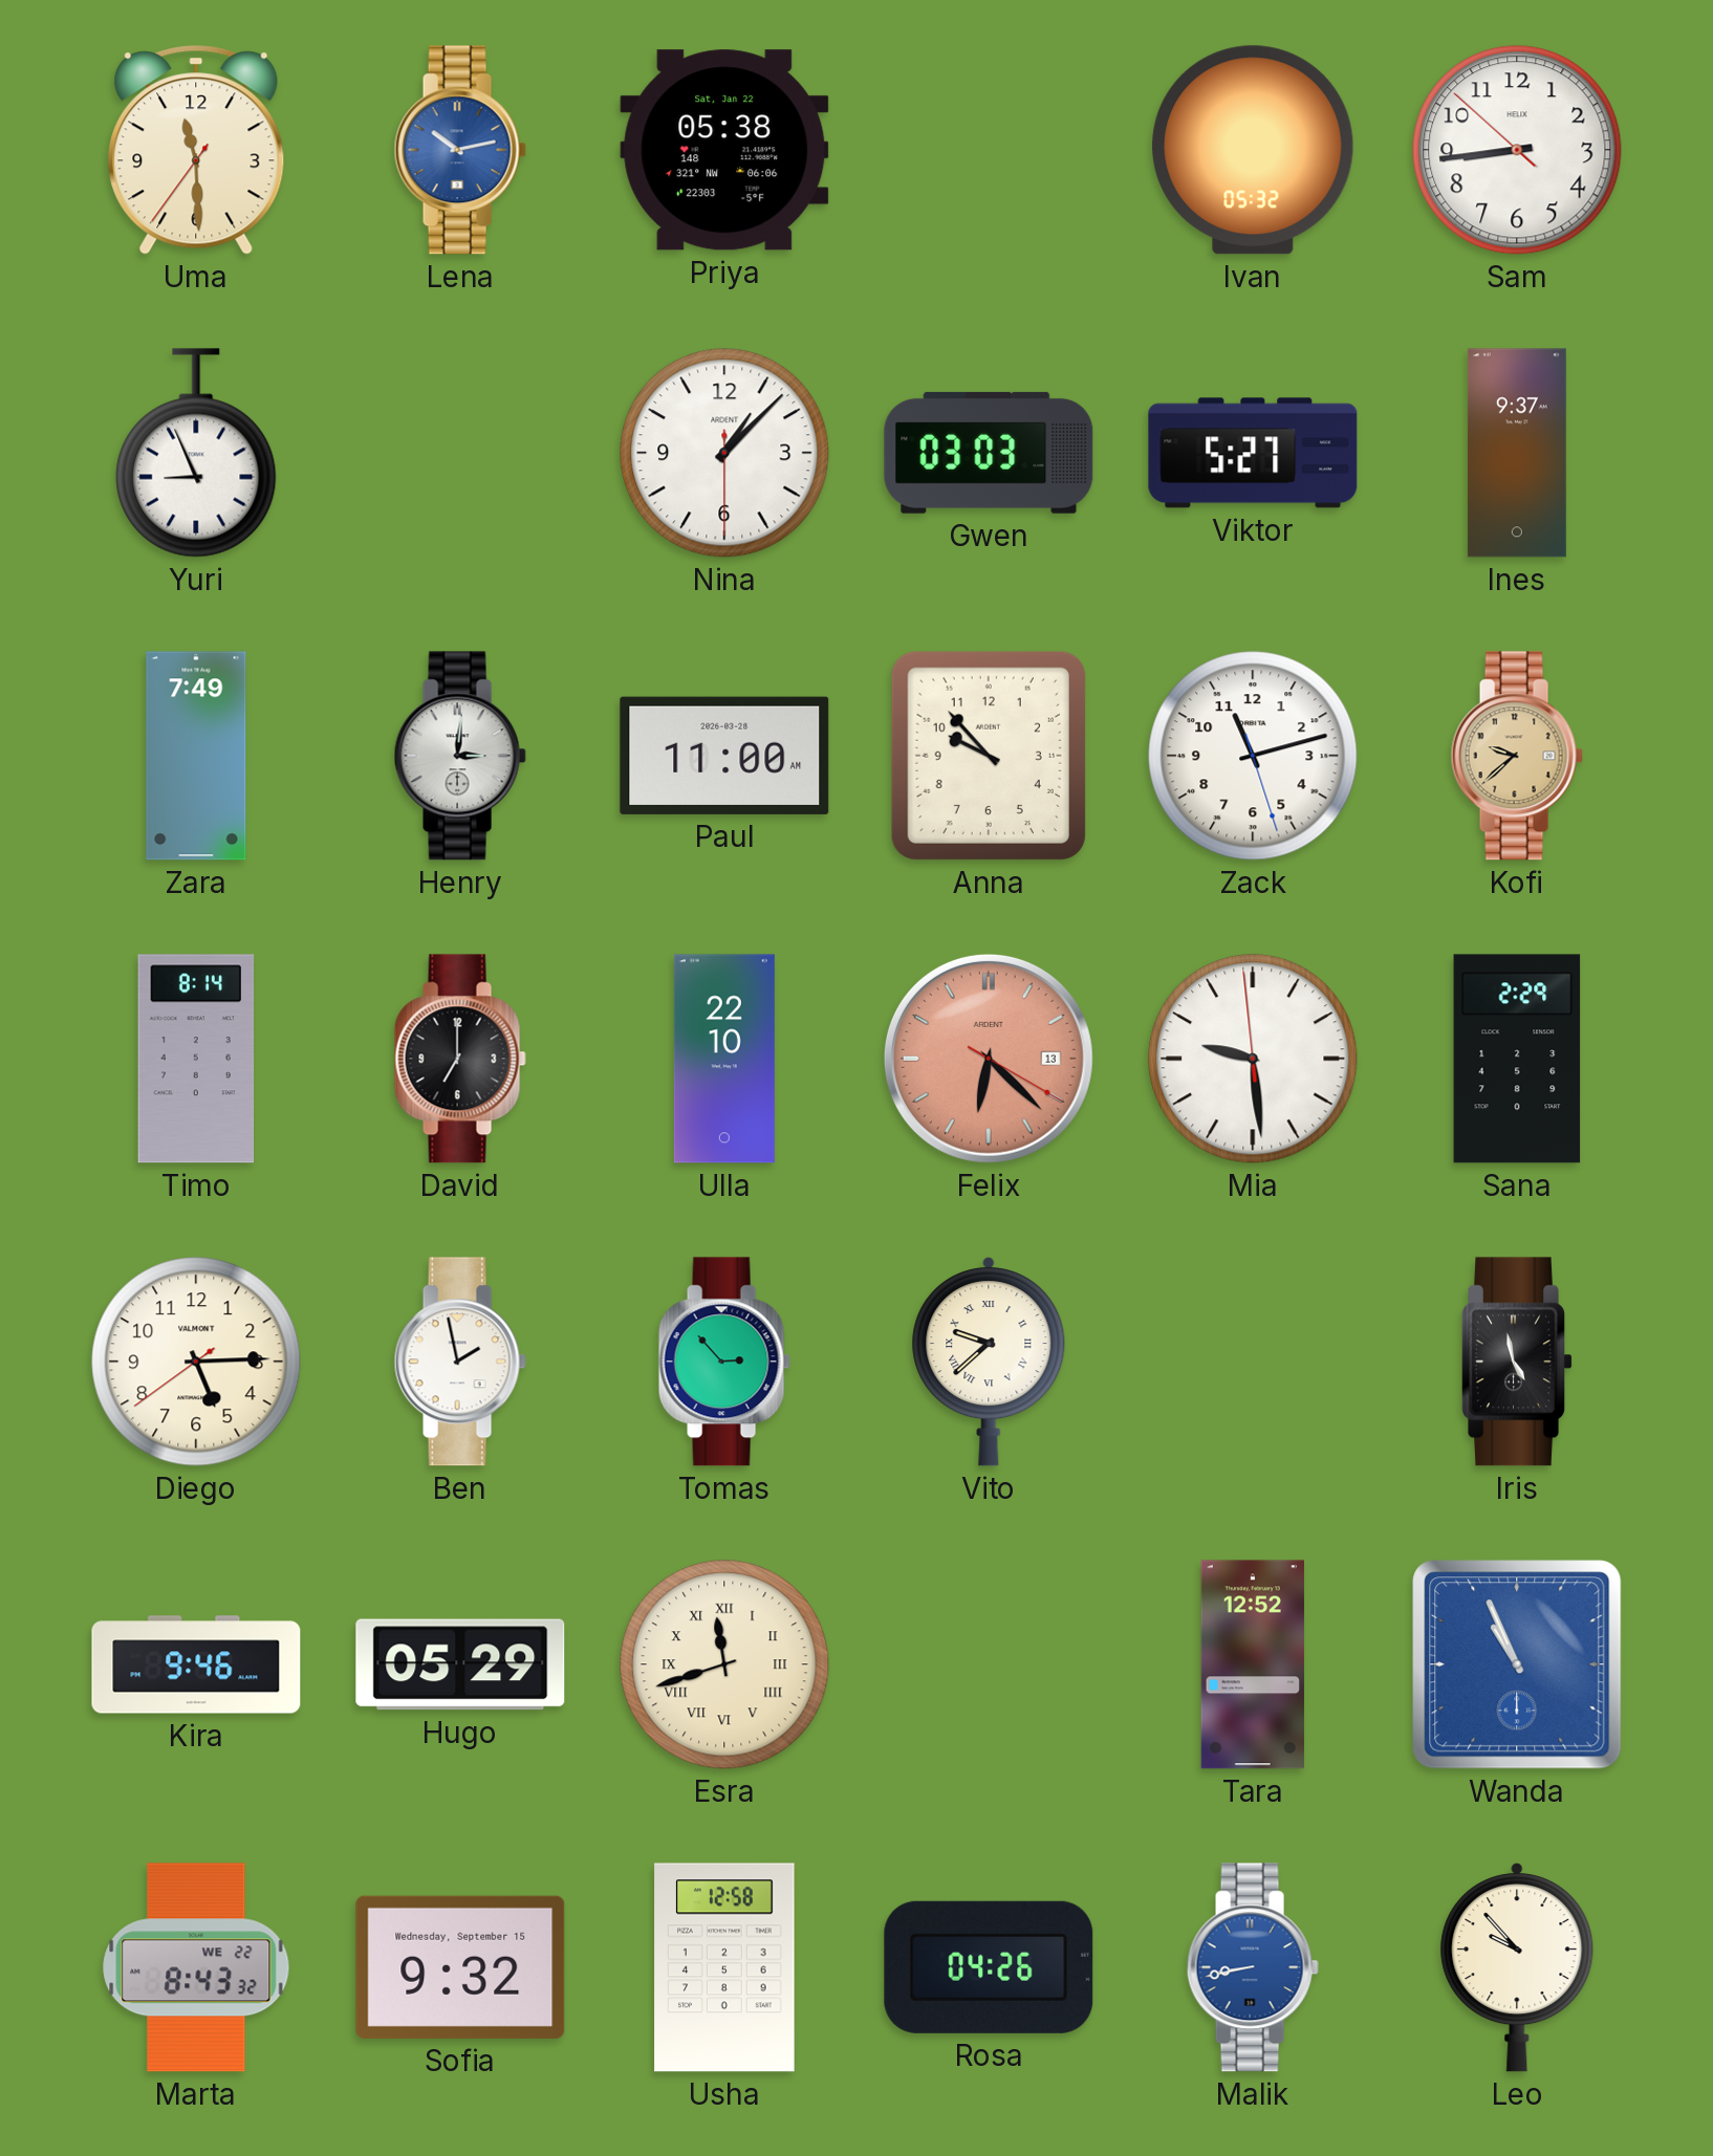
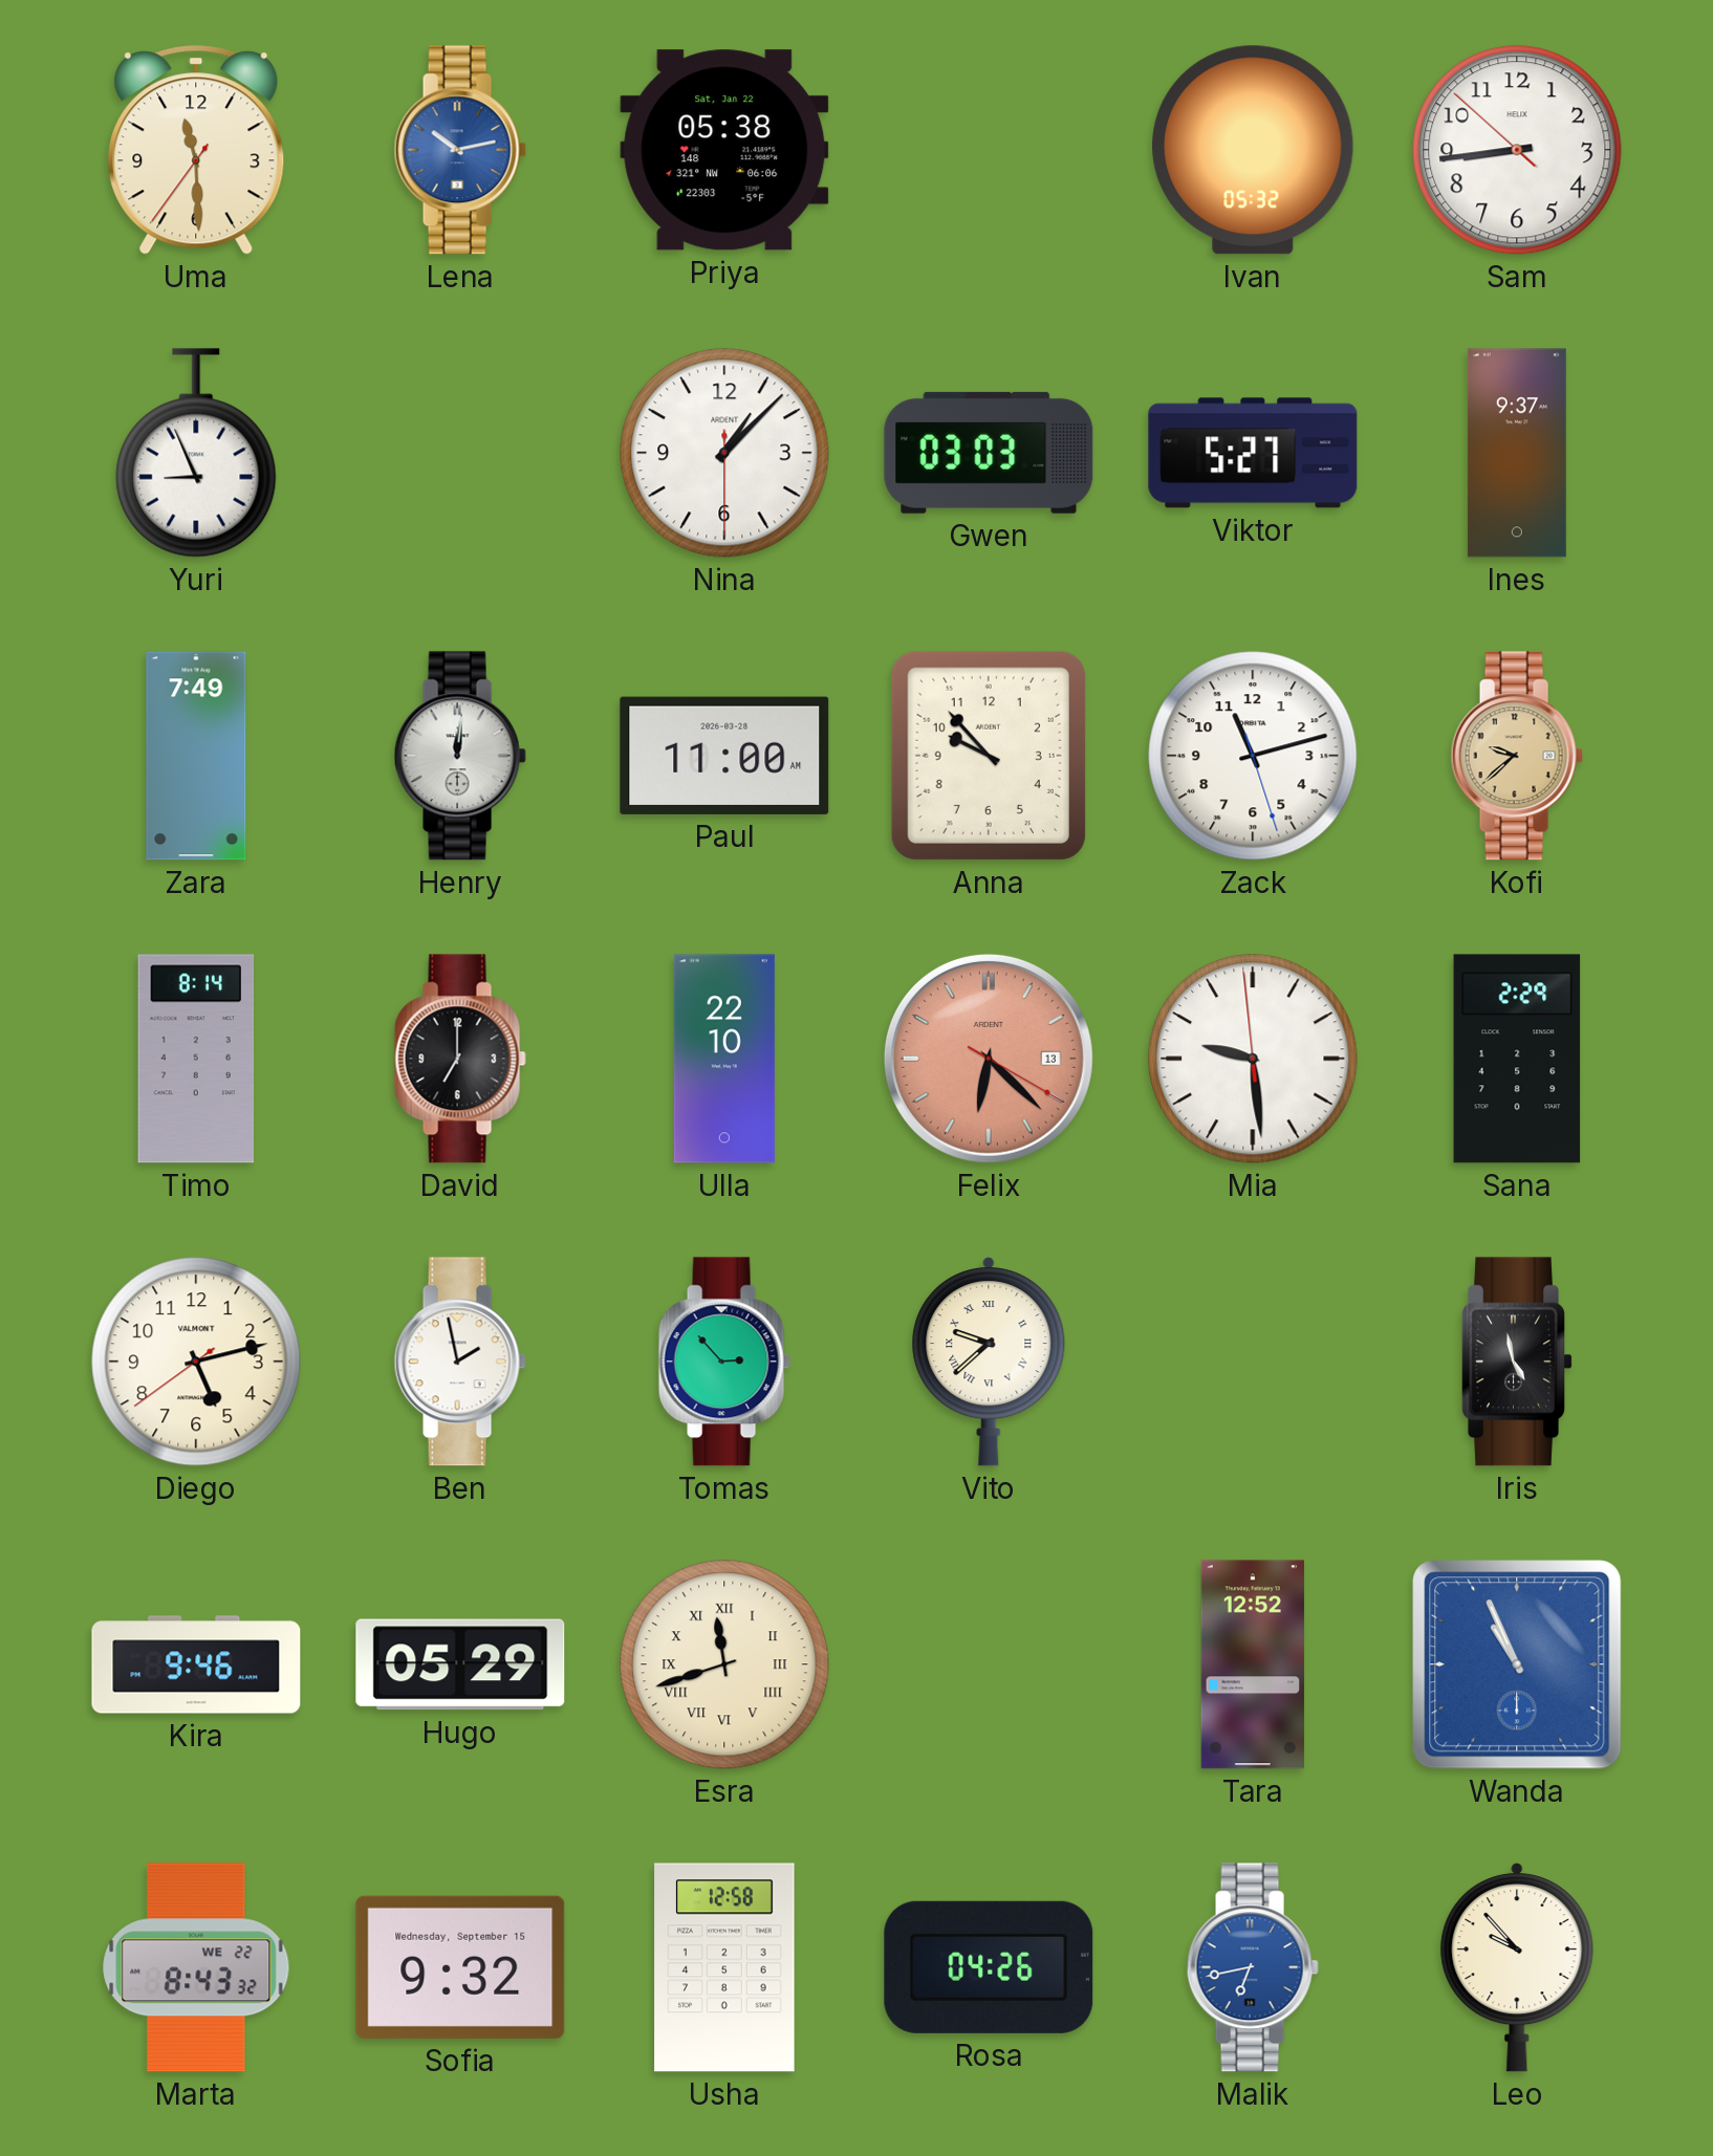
Henry: 3:01 -> 12:01
Diego: 5:14 -> 5:12
Malik: 8:43 -> 6:43
